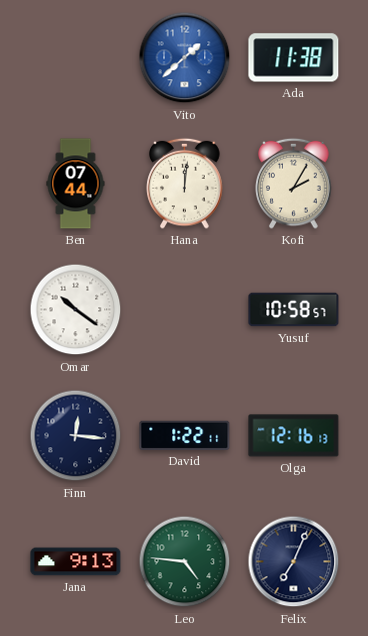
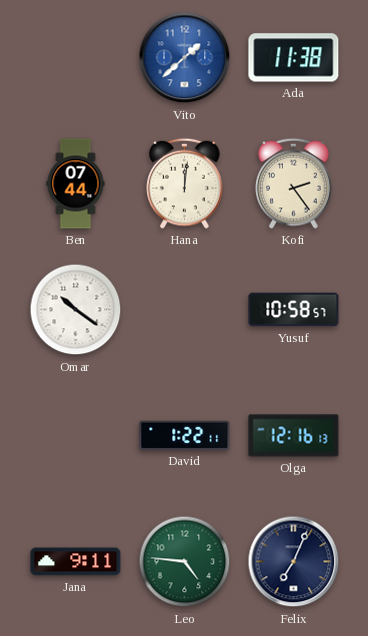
Kofi: 2:05 -> 2:24
Finn: 12:16 -> none
Jana: 9:13 -> 9:11
